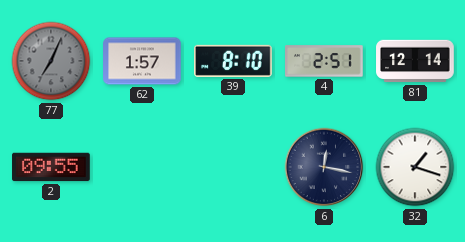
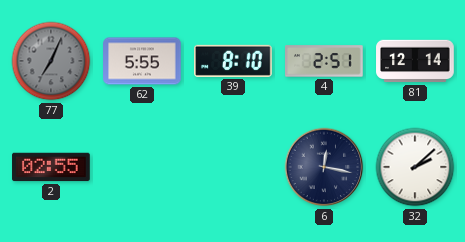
62: 1:57 -> 5:55
2: 09:55 -> 02:55
32: 1:18 -> 2:08
